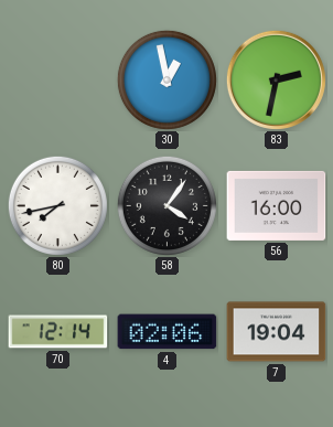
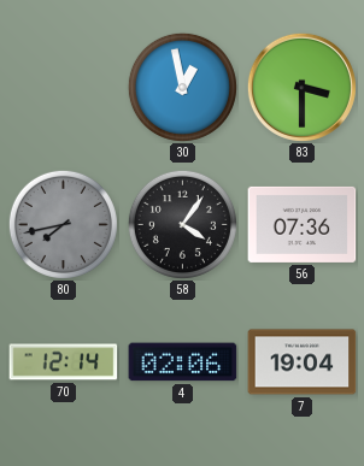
83: 2:32 -> 3:30
80 dial: white -> grey
56: 16:00 -> 07:36
